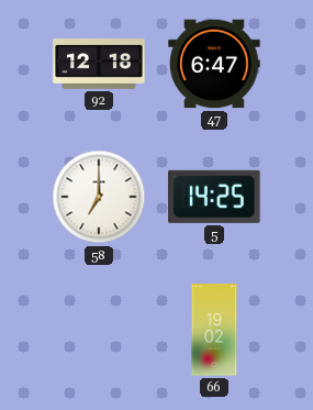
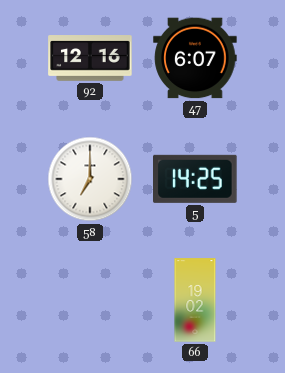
92: 12:18 -> 12:16
47: 6:47 -> 6:07
